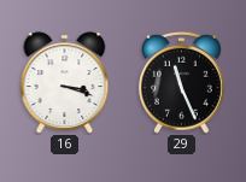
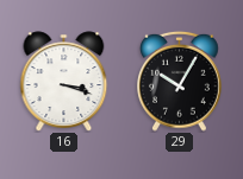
29: 11:26 -> 10:05
